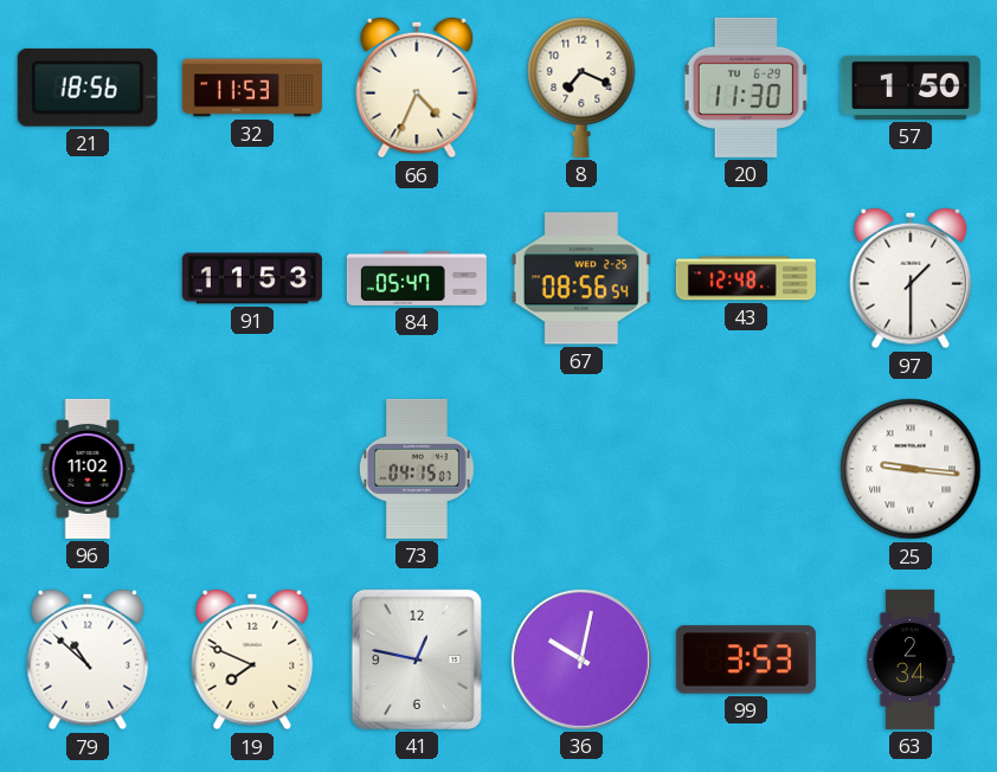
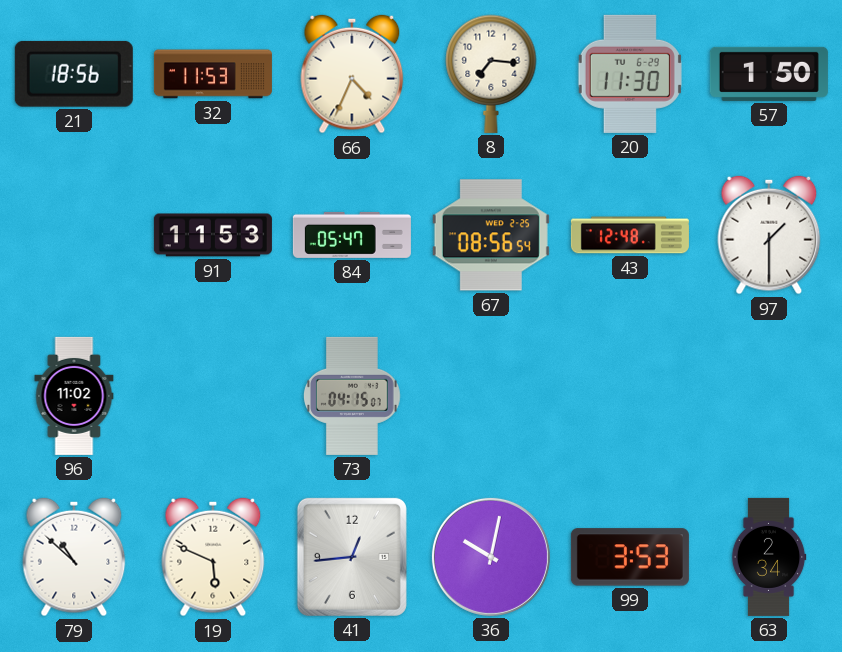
8: 7:19 -> 7:16
25: 9:16 -> none
19: 7:49 -> 5:49
41: 12:47 -> 12:44
